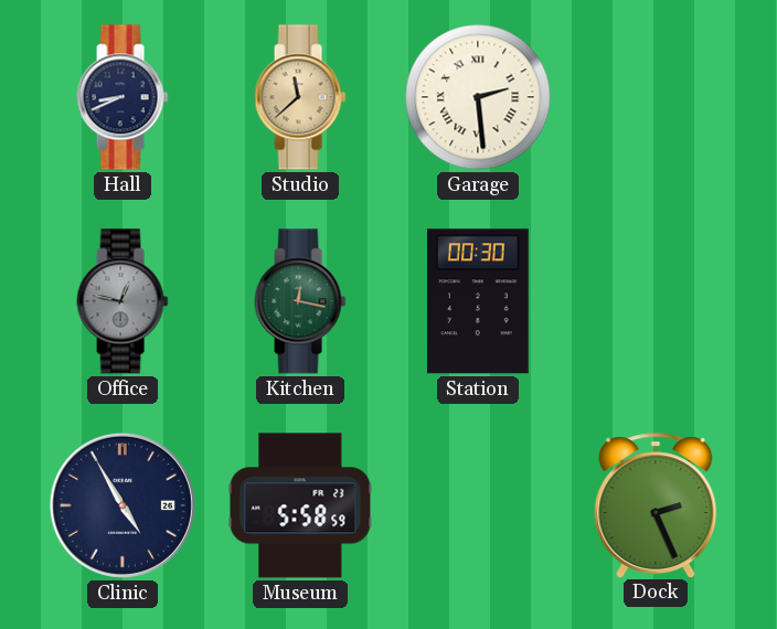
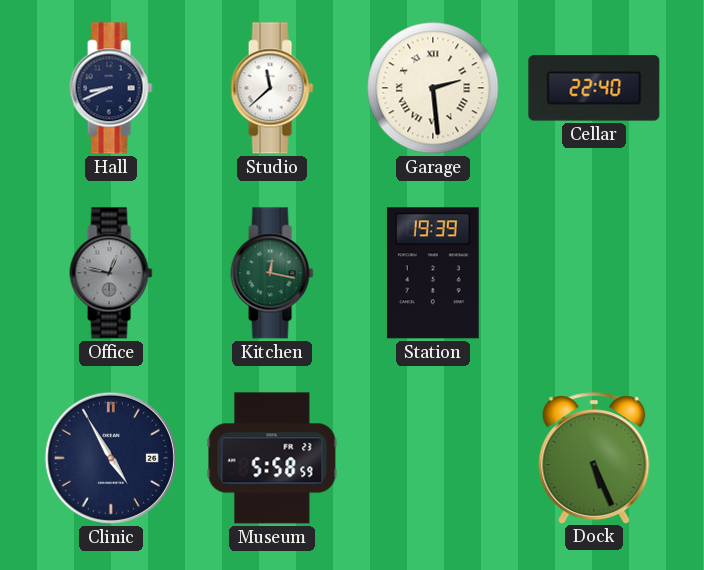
Studio dial: champagne -> white
Cellar: none -> 22:40
Station: 00:30 -> 19:39
Dock: 2:26 -> 5:26
